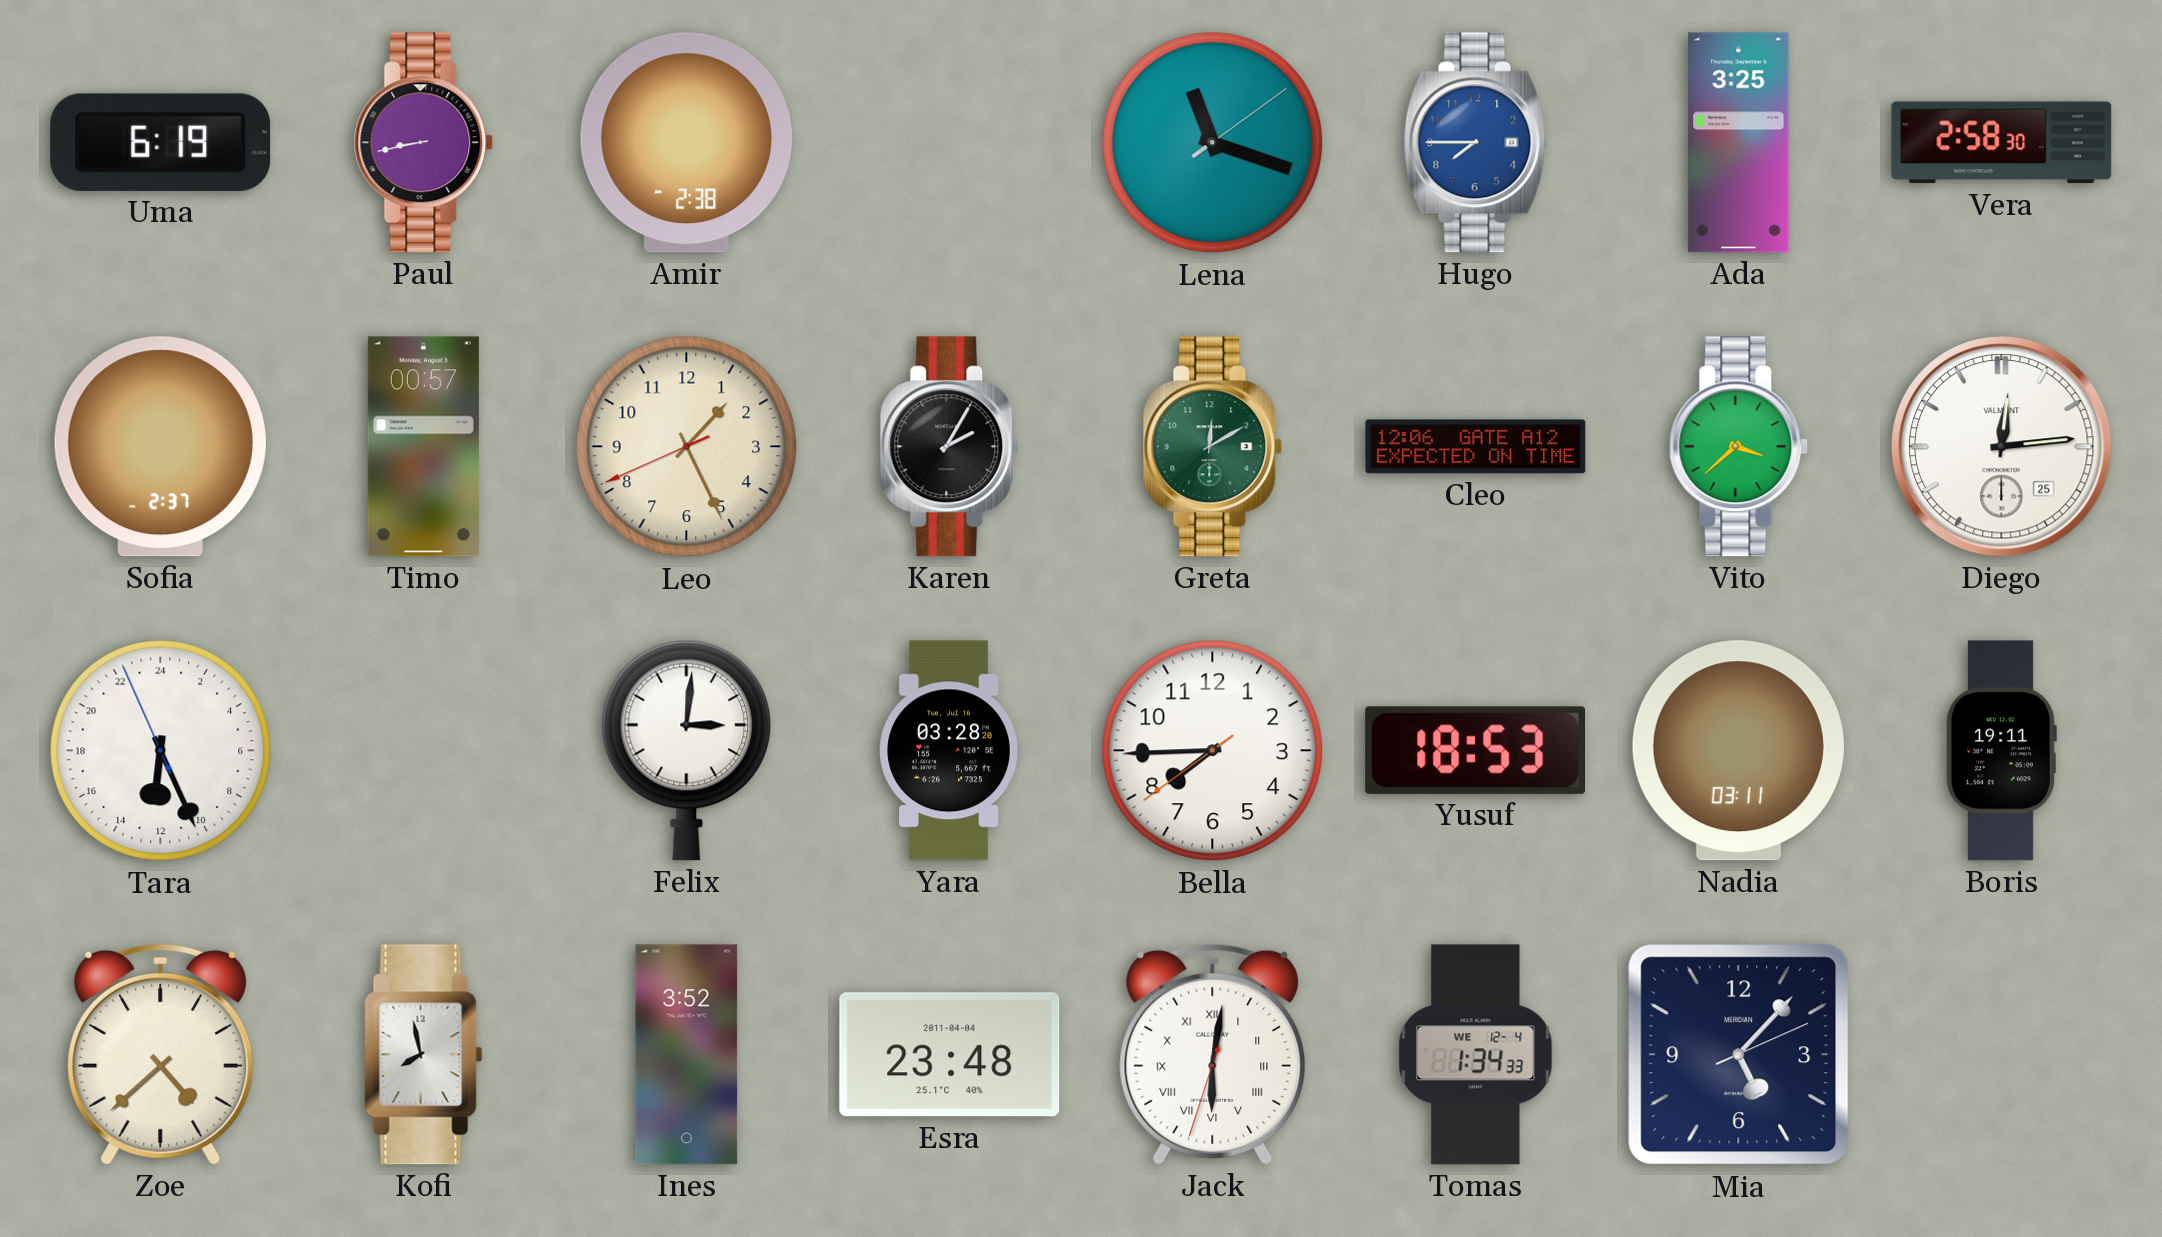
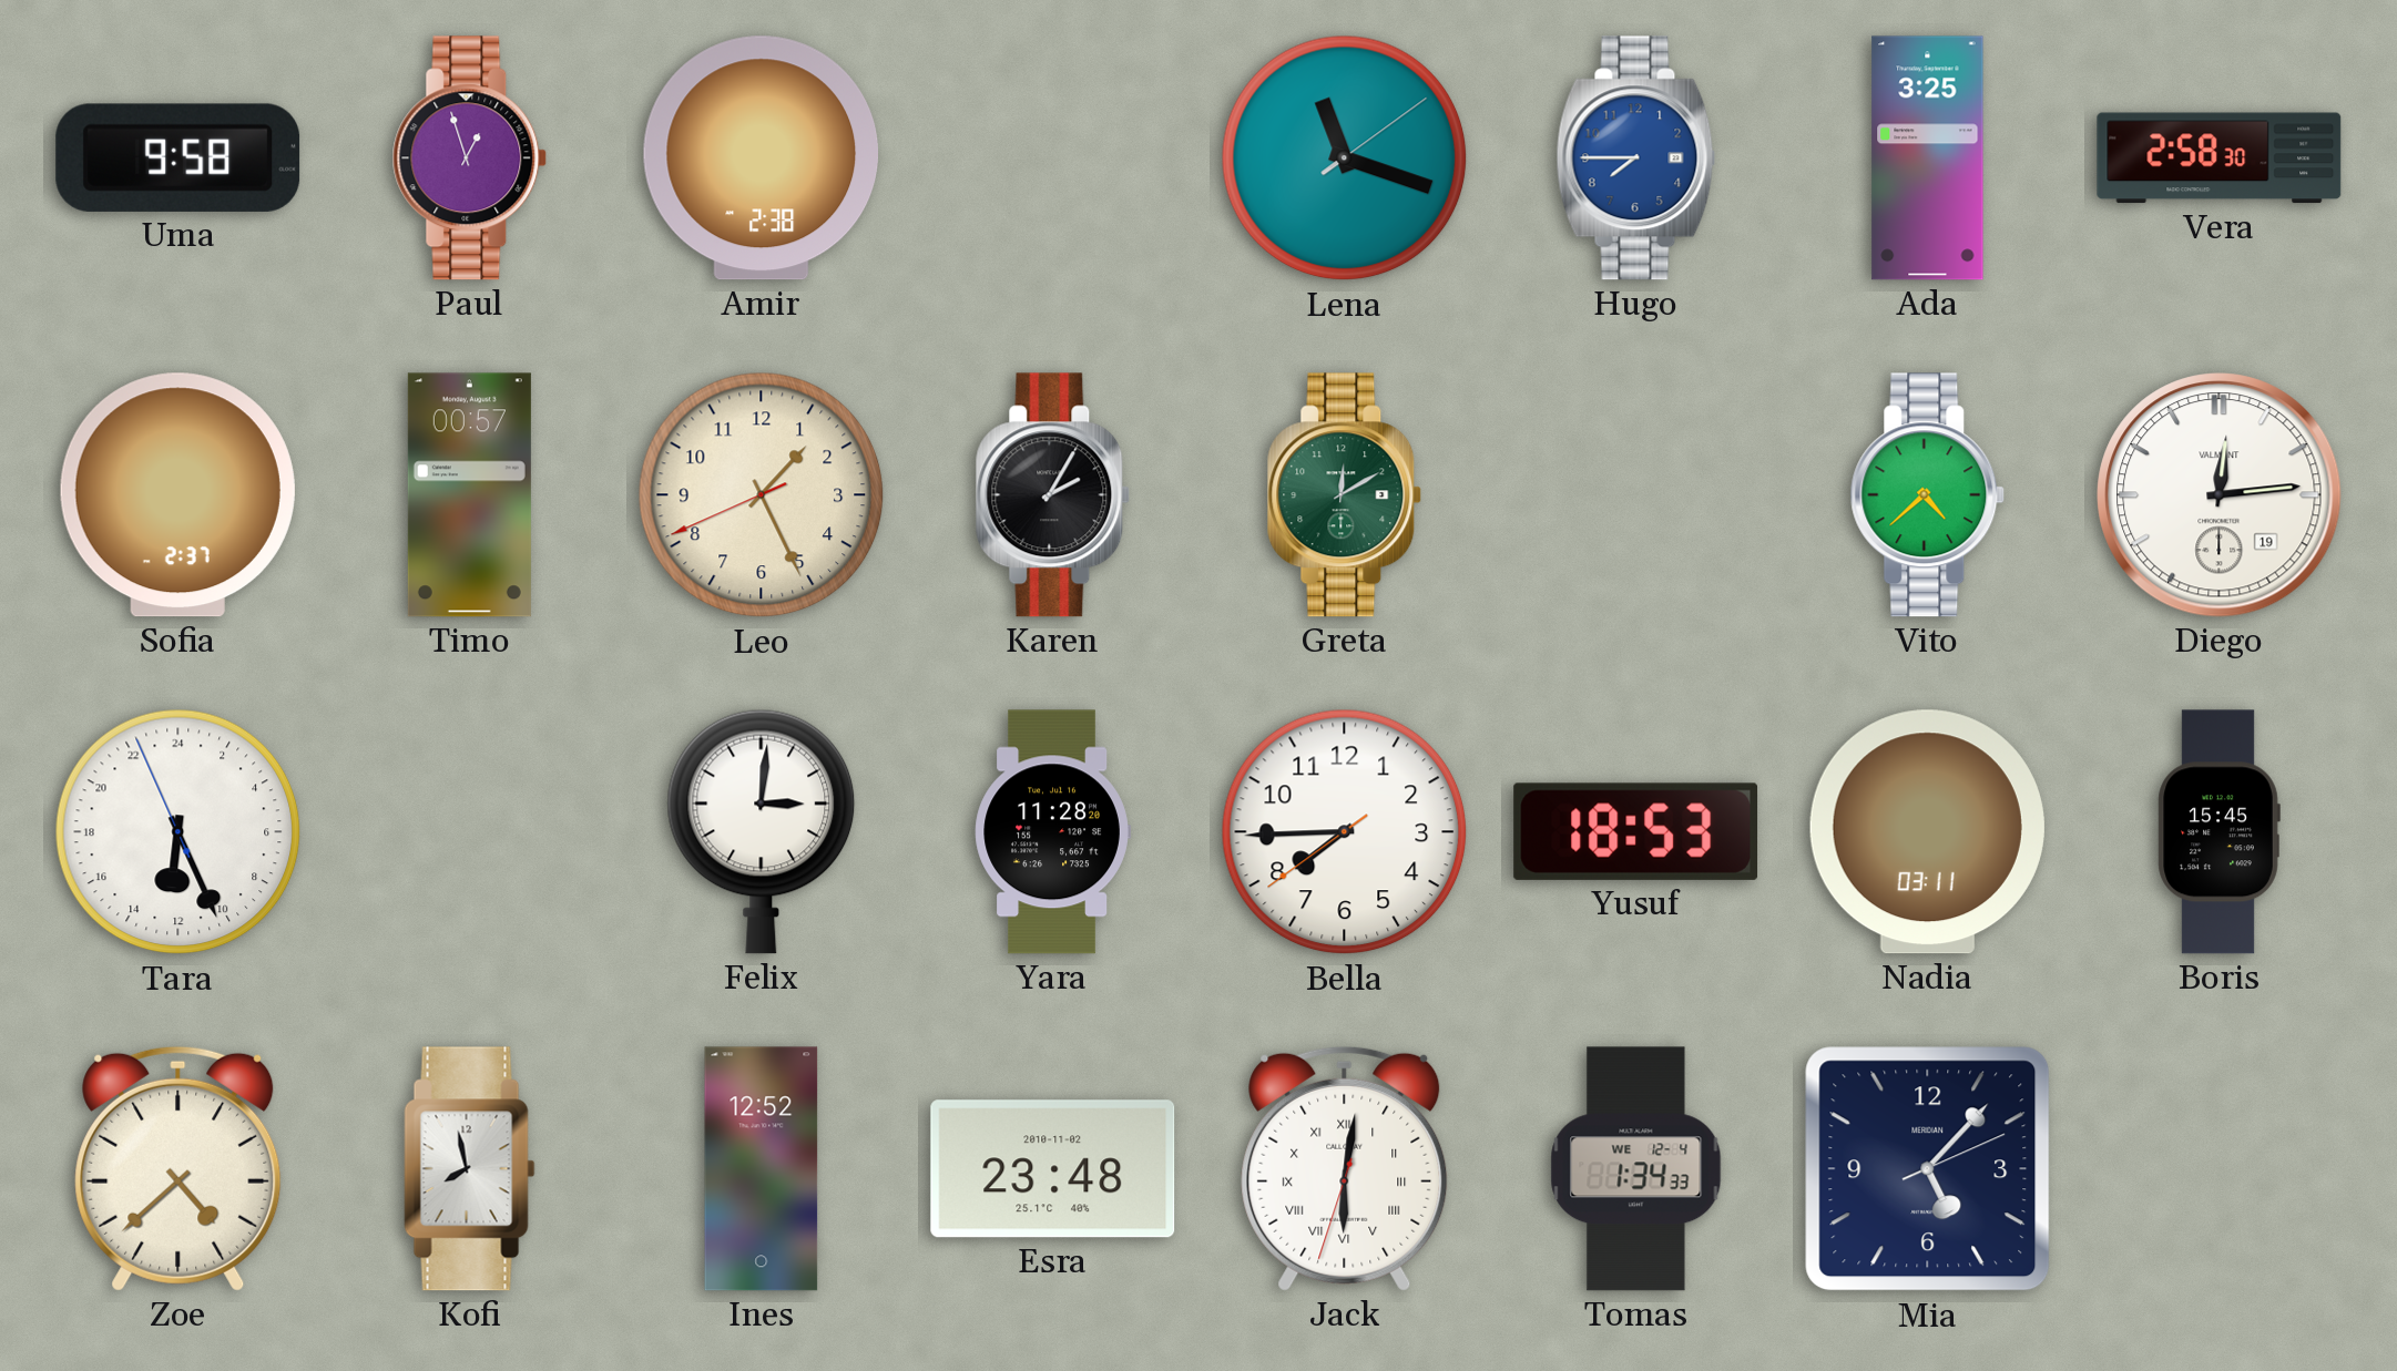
Uma: 6:19 -> 9:58
Paul: 8:43 -> 12:57
Cleo: 12:06 -> none
Vito: 3:38 -> 4:38
Diego date: 25 -> 19
Yara: 03:28 -> 11:28
Boris: 19:11 -> 15:45
Ines: 3:52 -> 12:52
Esra date: 2011-04-04 -> 2010-11-02
